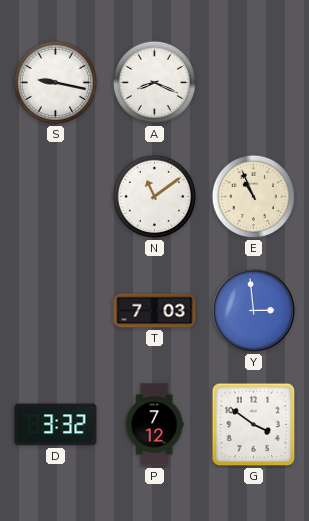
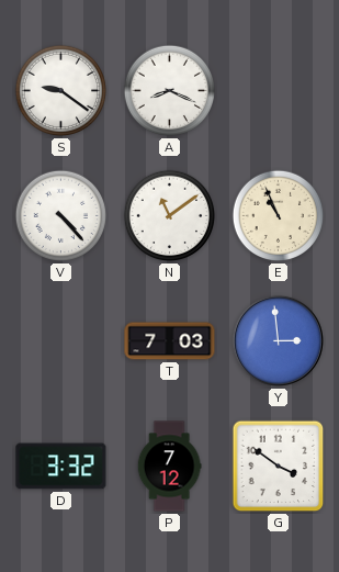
S: 9:17 -> 9:21
V: none -> 4:23
